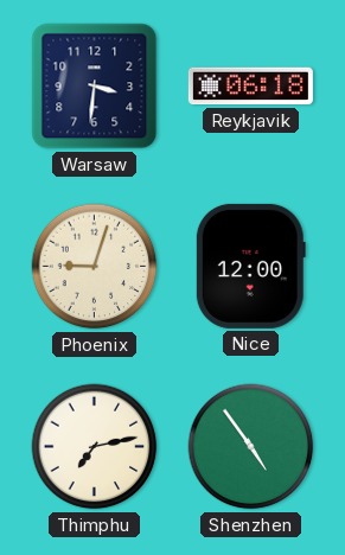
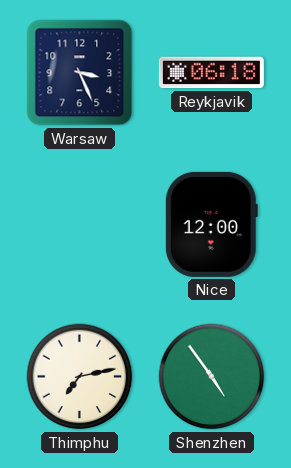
Warsaw: 3:31 -> 3:26
Phoenix: 9:03 -> none
